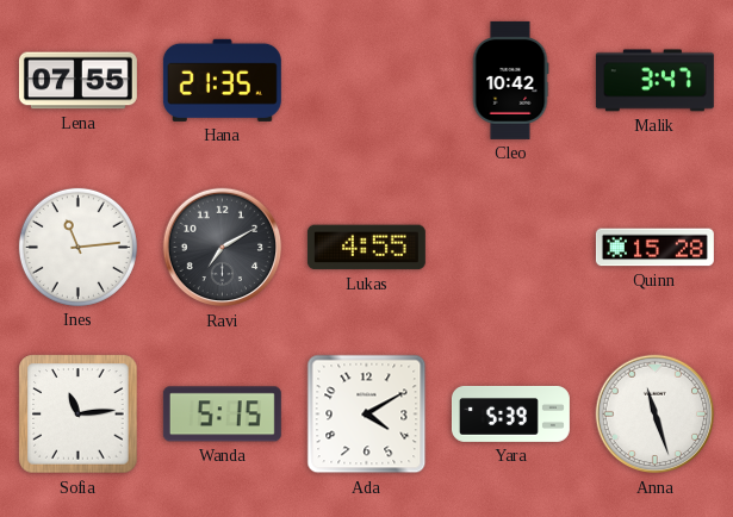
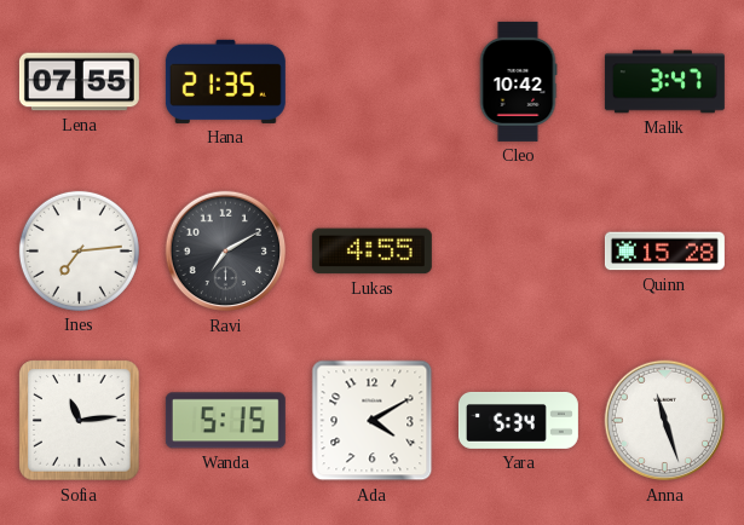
Ines: 11:14 -> 7:14
Yara: 5:39 -> 5:34
